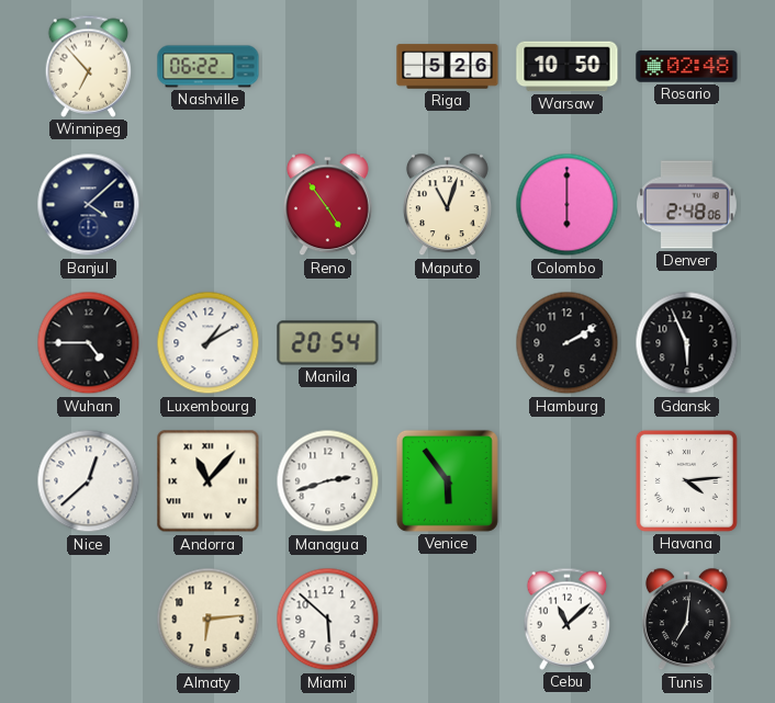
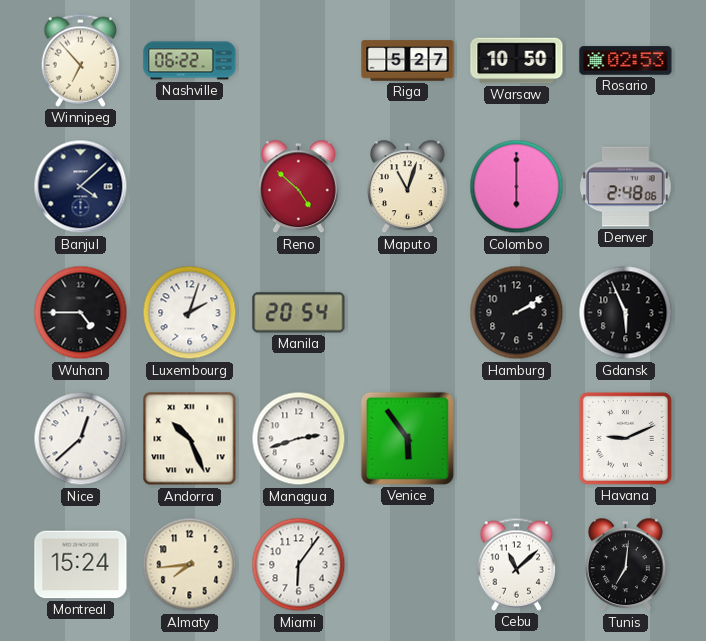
Riga: 5:26 -> 5:27
Rosario: 02:48 -> 02:53
Reno: 4:54 -> 4:52
Luxembourg: 1:10 -> 2:03
Andorra: 11:07 -> 10:26
Havana: 4:14 -> 9:11
Montreal: none -> 15:24
Almaty: 6:14 -> 7:44
Miami: 5:52 -> 6:06
